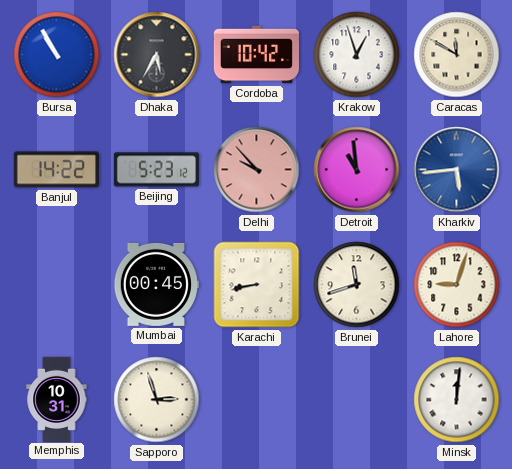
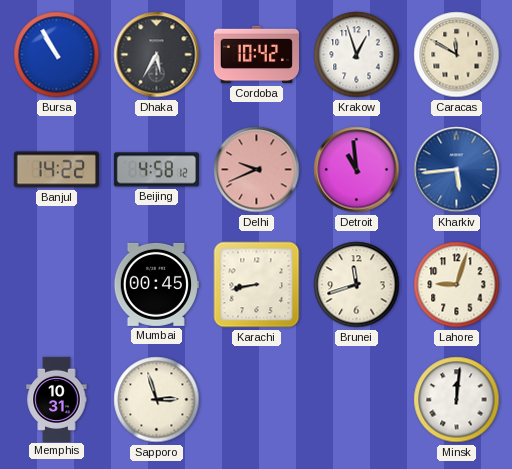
Beijing: 5:23 -> 4:58
Delhi: 9:53 -> 9:41
